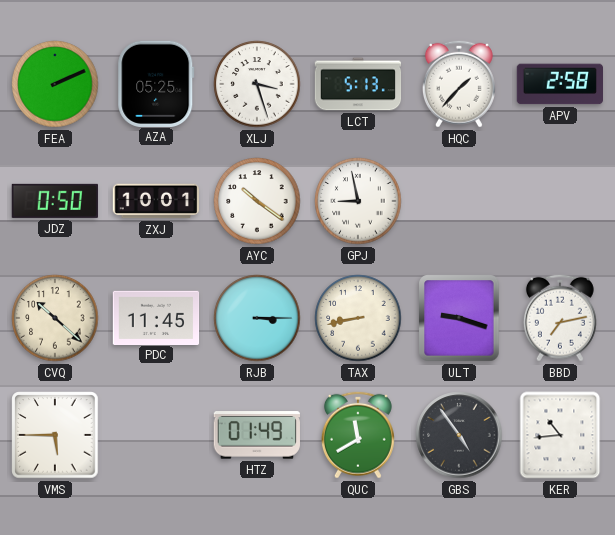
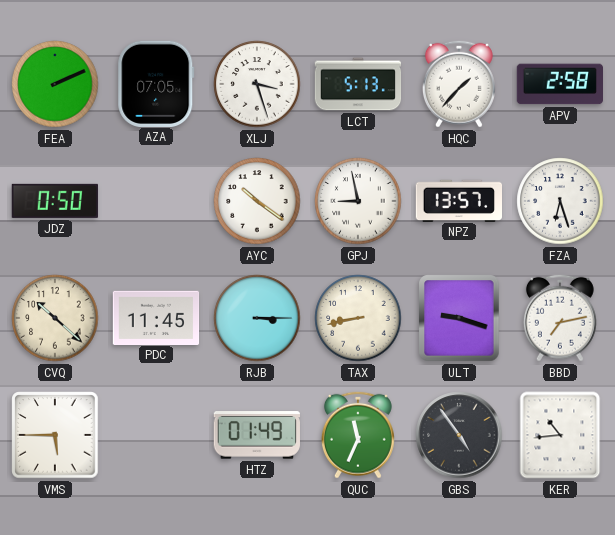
AZA: 05:25 -> 07:05
ZXJ: 10:01 -> none
NPZ: none -> 13:57
FZA: none -> 6:27
QUC: 11:40 -> 11:34
